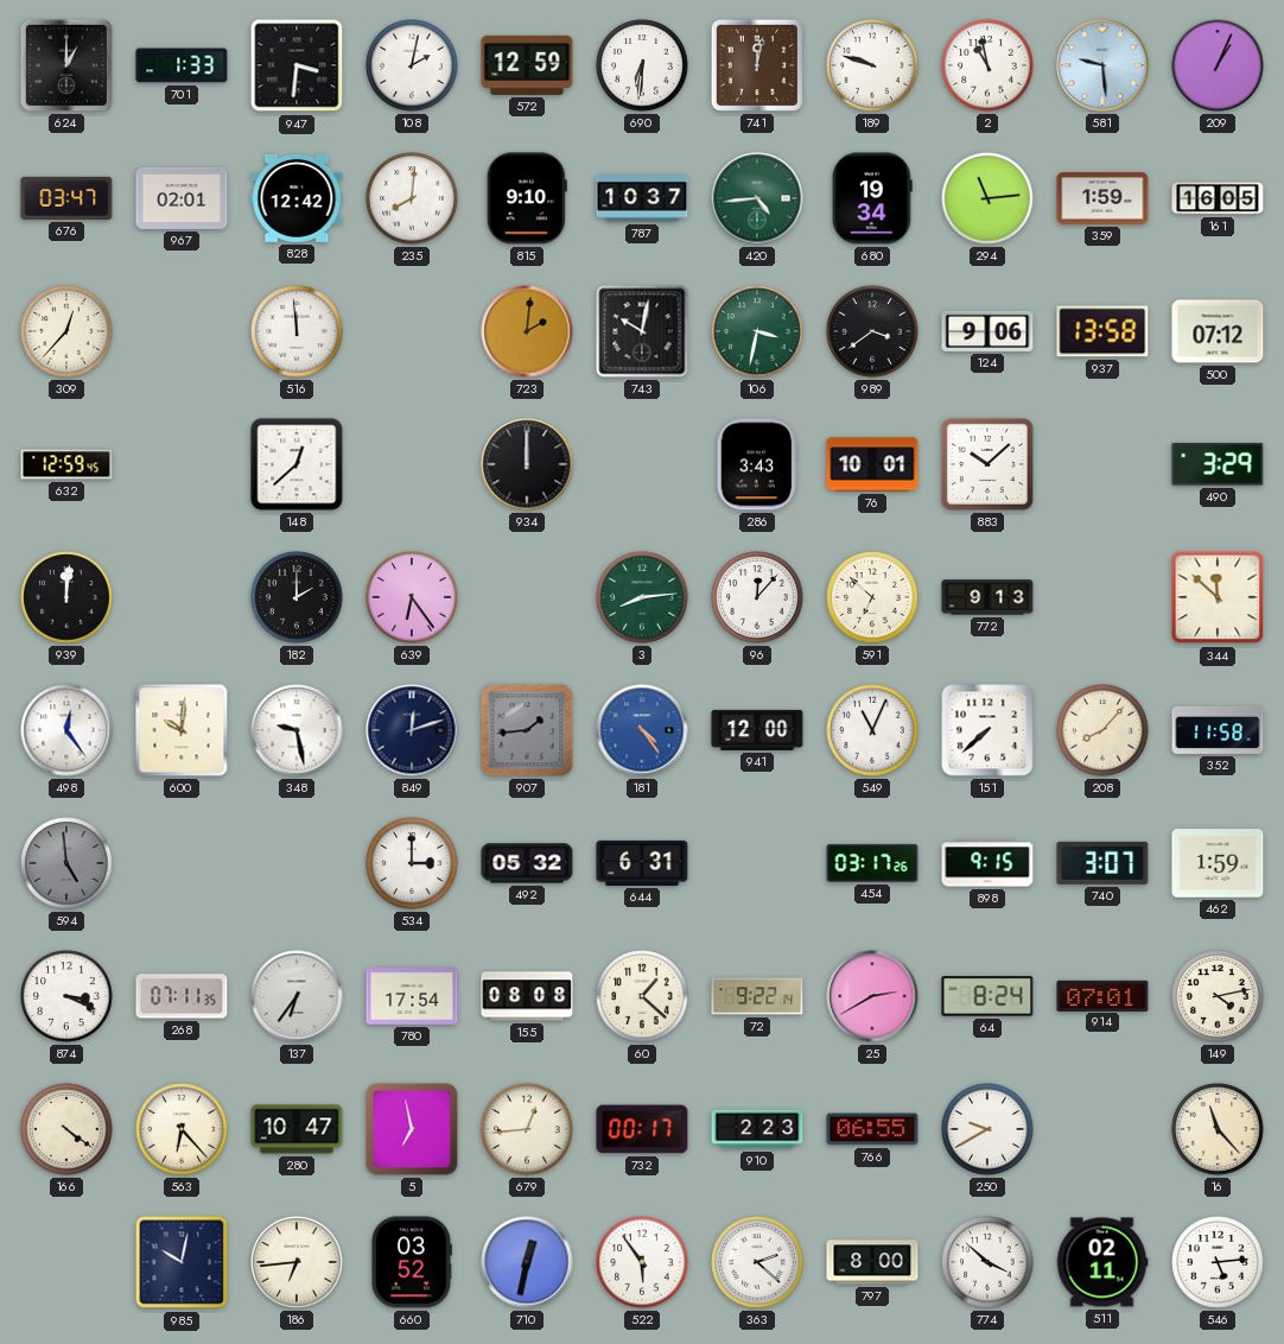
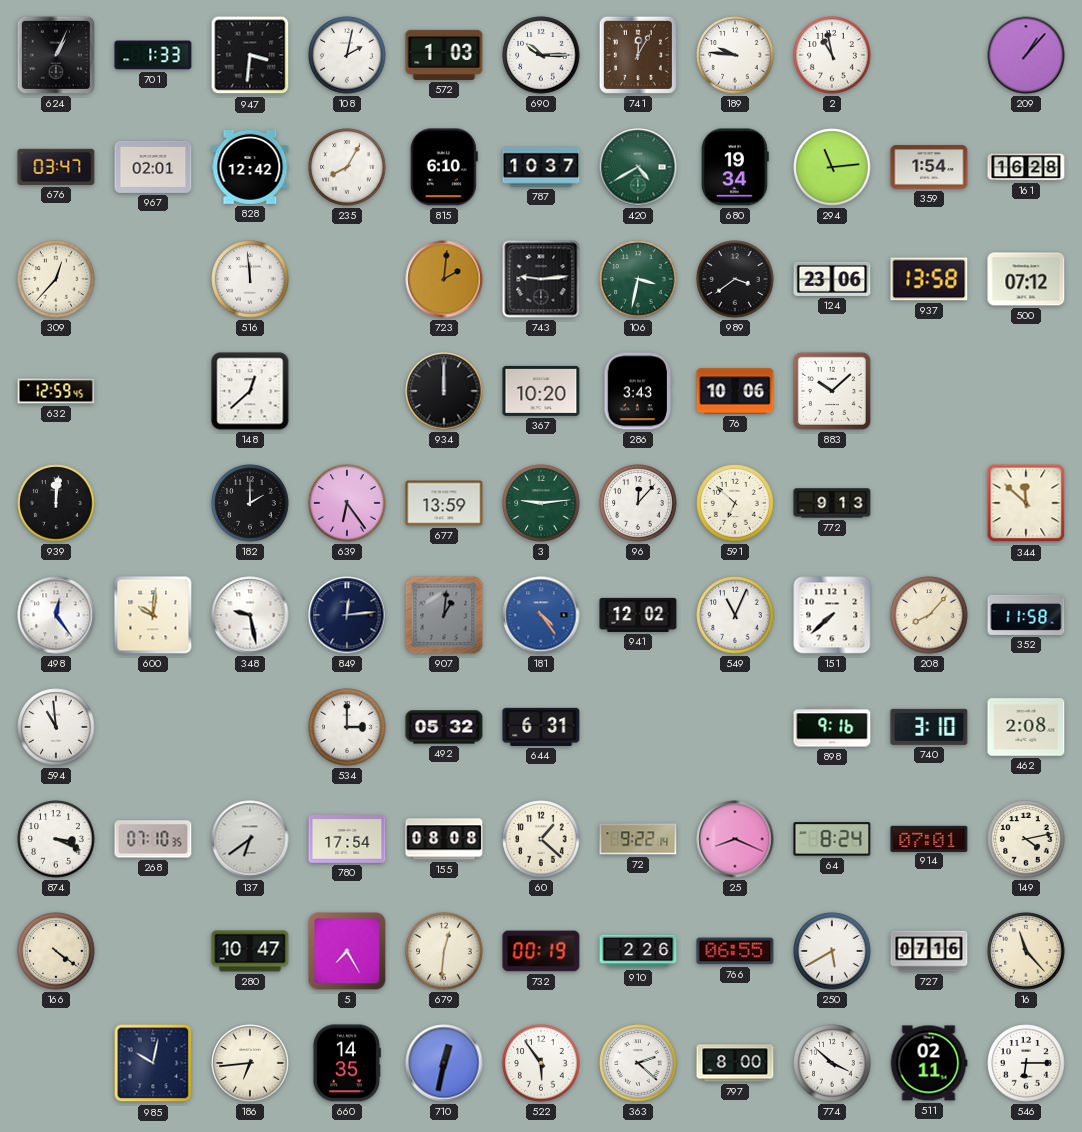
624: 1:00 -> 1:04
572: 12:59 -> 1:03
690: 6:31 -> 10:15
741: 12:02 -> 12:05
189: 9:48 -> 9:46
581: 9:29 -> none
209: 1:04 -> 1:07
235: 8:01 -> 8:05
815: 9:10 -> 6:10
420: 4:44 -> 4:40
359: 1:59 -> 1:54
161: 16:05 -> 16:28
743: 10:02 -> 9:14
124: 9:06 -> 23:06
367: none -> 10:20
76: 10:01 -> 10:06
490: 3:29 -> none
677: none -> 13:59
3: 8:14 -> 9:14
849: 12:12 -> 12:14
907: 1:44 -> 1:01
941: 12:00 -> 12:02
594: 4:59 -> 10:59
594 dial: grey -> white
454: 03:17 -> none
898: 9:15 -> 9:16
740: 3:07 -> 3:10
462: 1:59 -> 2:08
268: 07:11 -> 07:10
137: 6:36 -> 6:39
25: 2:40 -> 8:19
563: 6:23 -> none
5: 6:58 -> 7:25
679: 12:44 -> 12:31
732: 00:17 -> 00:19
910: 2:23 -> 2:26
250: 9:40 -> 5:40
727: none -> 07:16
660: 03:52 -> 14:35
546: 5:14 -> 6:15
